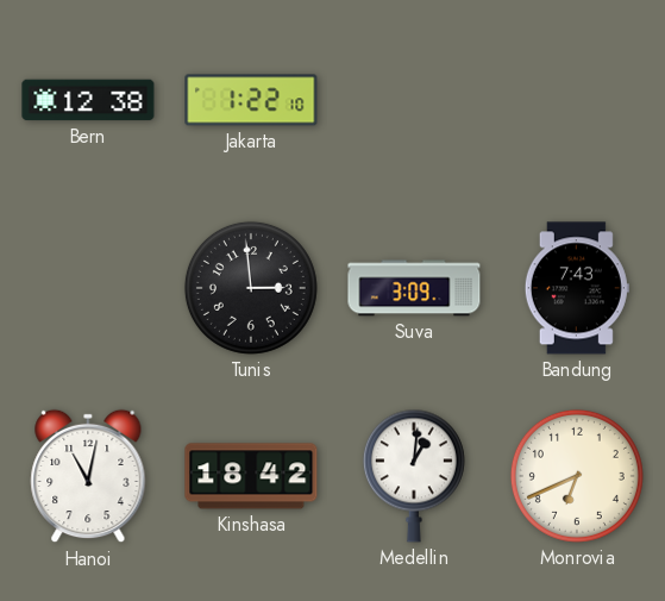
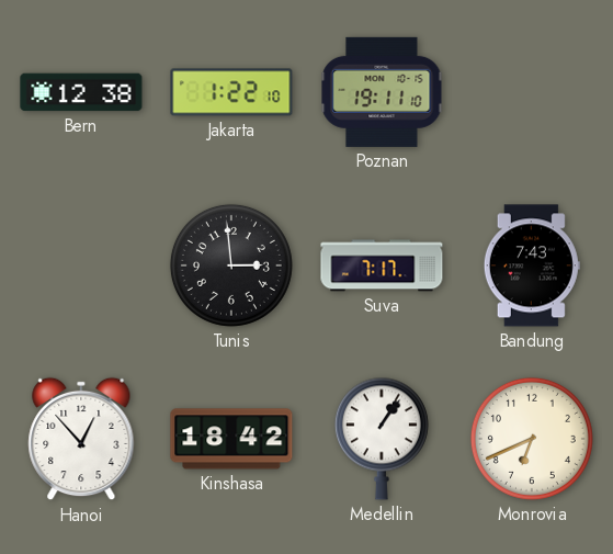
Poznan: none -> 19:11
Suva: 3:09 -> 7:17
Hanoi: 11:02 -> 12:53
Medellin: 1:01 -> 1:06
